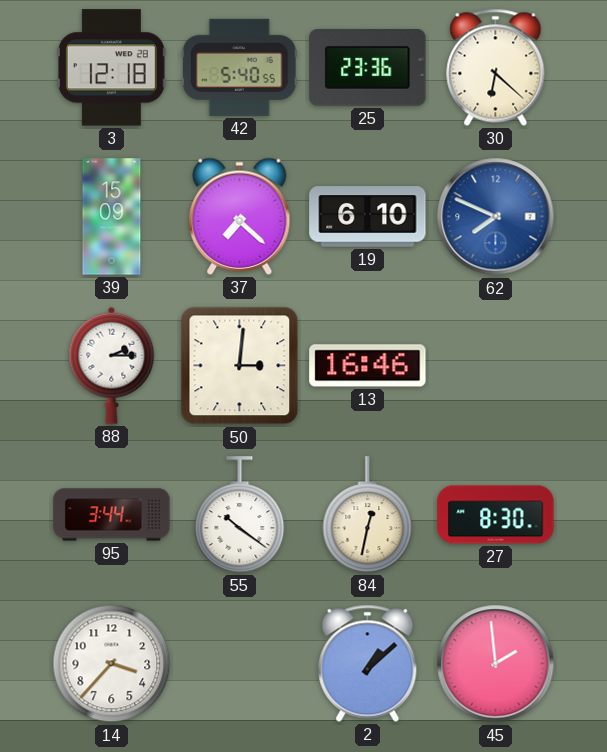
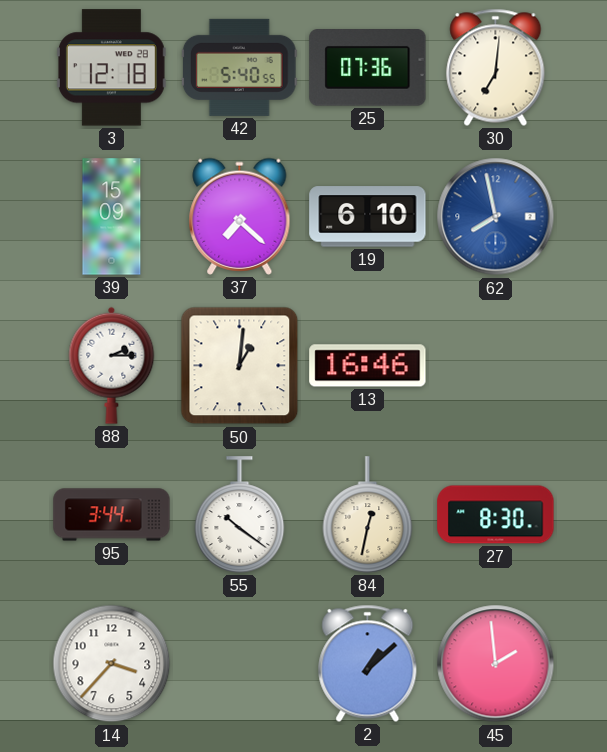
25: 23:36 -> 07:36
30: 6:22 -> 7:01
62: 7:49 -> 7:58
50: 3:01 -> 1:01
